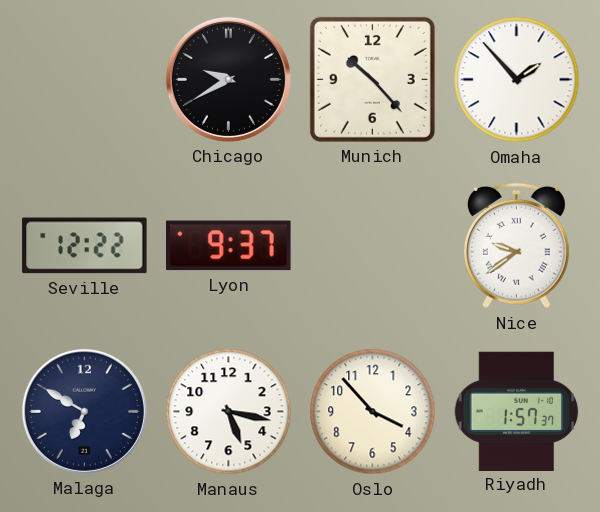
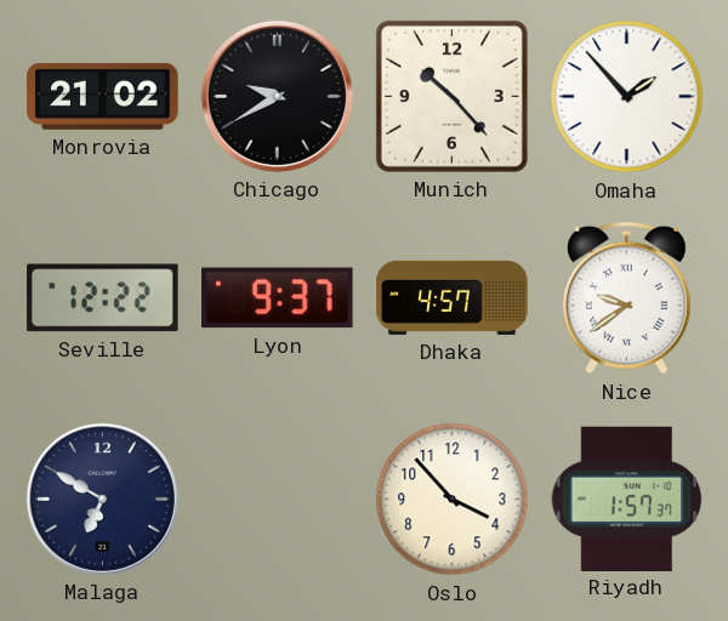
Monrovia: none -> 21:02
Dhaka: none -> 4:57
Manaus: 5:17 -> none
